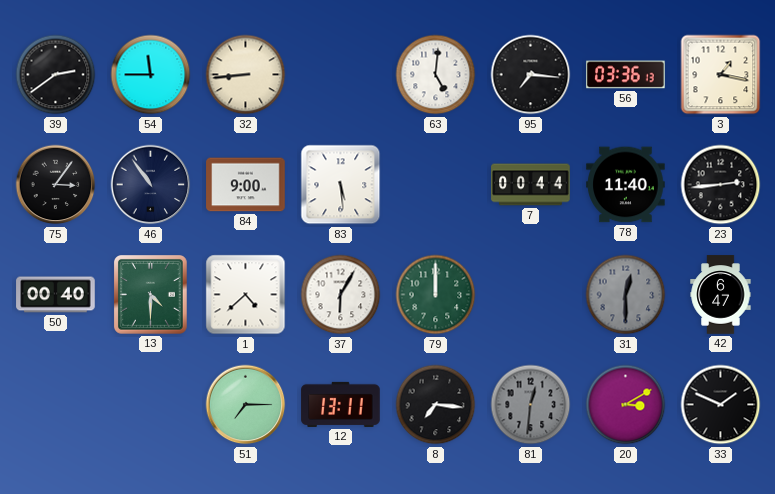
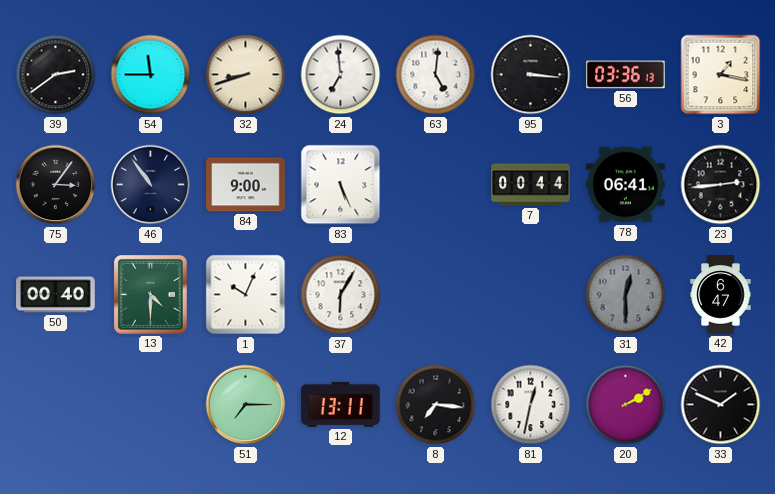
32: 8:44 -> 8:42
24: none -> 6:59
95: 7:16 -> 3:16
83: 5:29 -> 5:26
78: 11:40 -> 06:41
1: 4:38 -> 10:04
79: 12:00 -> none
81: 12:31 -> 12:32
81 dial: grey -> white
20: 3:10 -> 2:10
